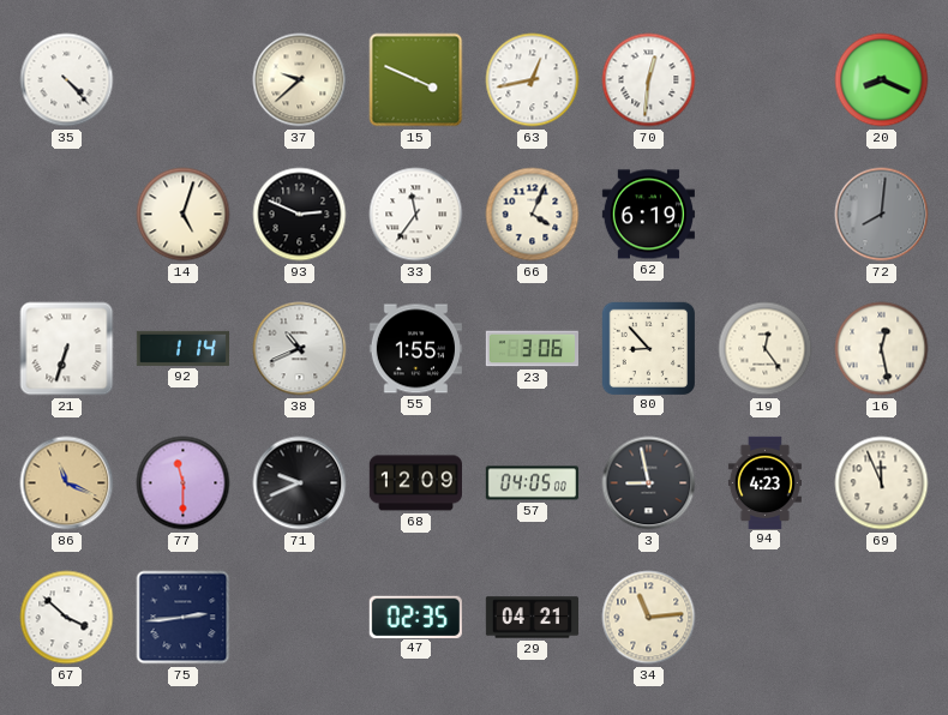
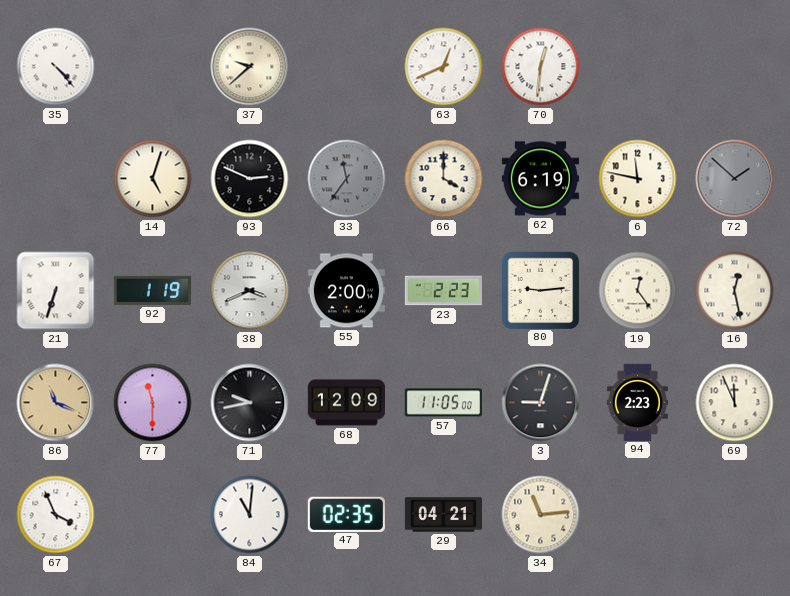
15: 3:49 -> none
63: 12:43 -> 12:41
20: 8:19 -> none
33 dial: white -> grey
66: 4:04 -> 4:00
6: none -> 11:47
72: 8:01 -> 1:52
92: 1:14 -> 1:19
38: 10:41 -> 3:41
55: 1:55 -> 2:00
23: 3:06 -> 2:23
80: 8:53 -> 9:14
71: 9:41 -> 9:43
57: 04:05 -> 11:05
3: 8:58 -> 9:03
94: 4:23 -> 2:23
67: 3:52 -> 3:56
75: 2:44 -> none
84: none -> 11:01
